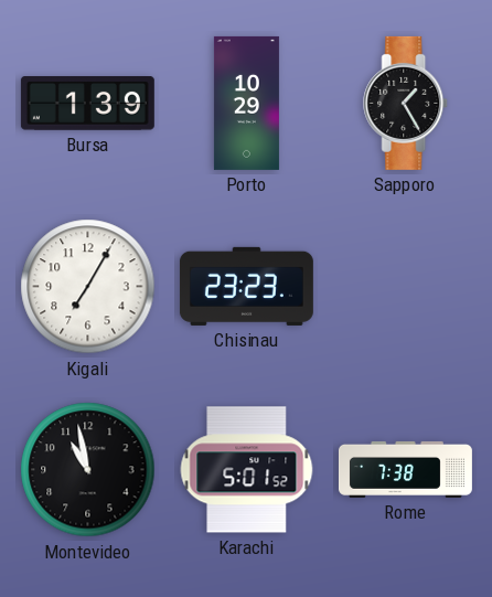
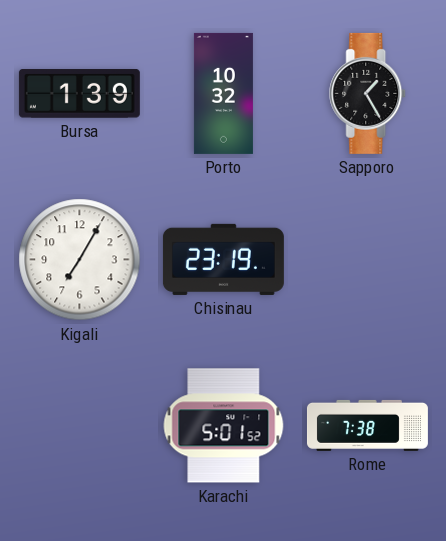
Porto: 10:29 -> 10:32
Chisinau: 23:23 -> 23:19
Montevideo: 10:58 -> none
